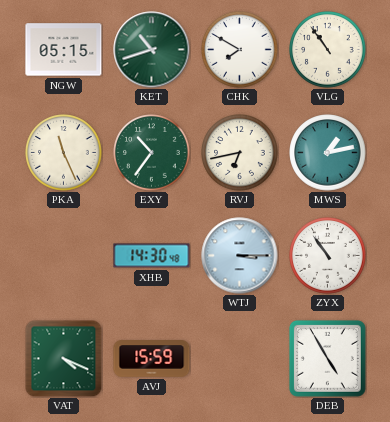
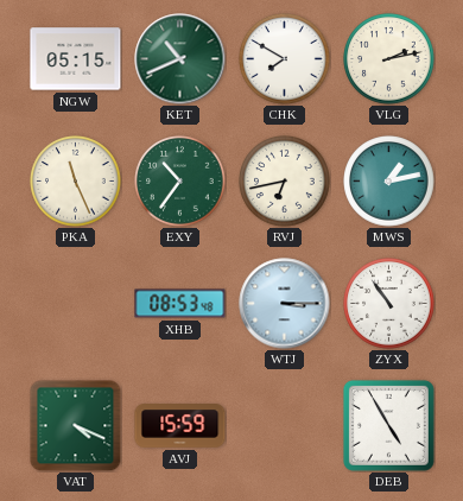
KET: 10:42 -> 10:41
VLG: 10:54 -> 2:13
XHB: 14:30 -> 08:53
